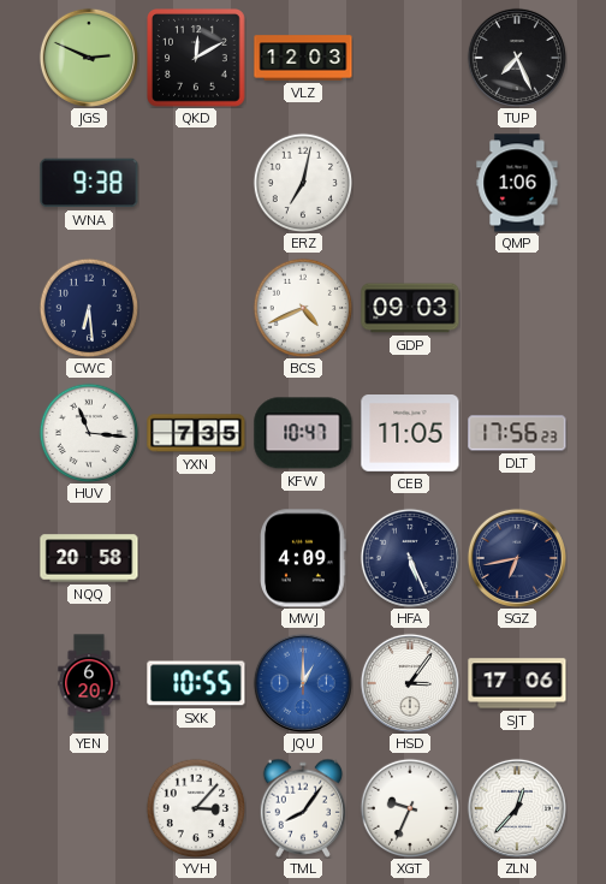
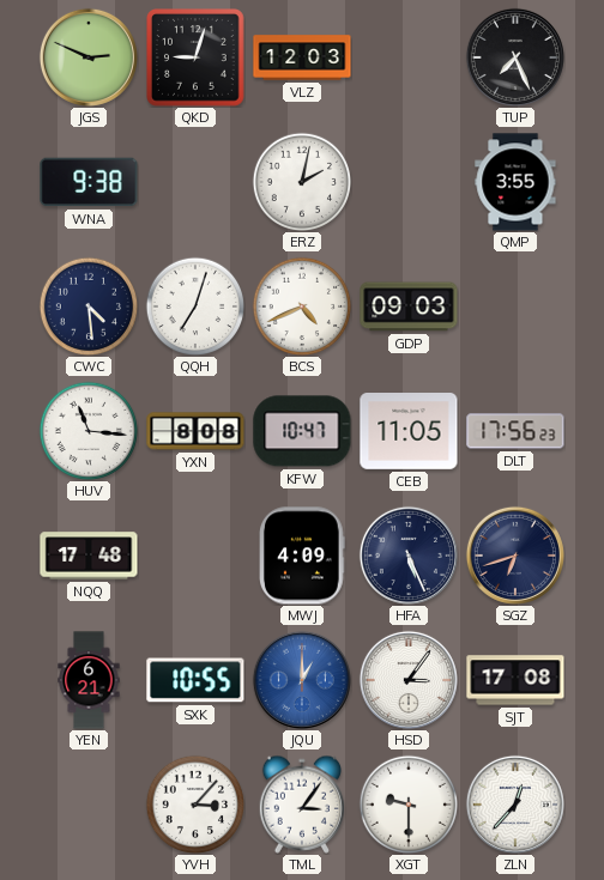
QKD: 12:10 -> 9:03
ERZ: 7:02 -> 2:02
QMP: 1:06 -> 3:55
CWC: 6:29 -> 4:29
QQH: none -> 7:03
YXN: 7:35 -> 8:08
NQQ: 20:58 -> 17:48
SGZ: 6:43 -> 6:42
YEN: 6:20 -> 6:21
SJT: 17:06 -> 17:08
TML: 8:06 -> 3:06
XGT: 9:34 -> 9:30
